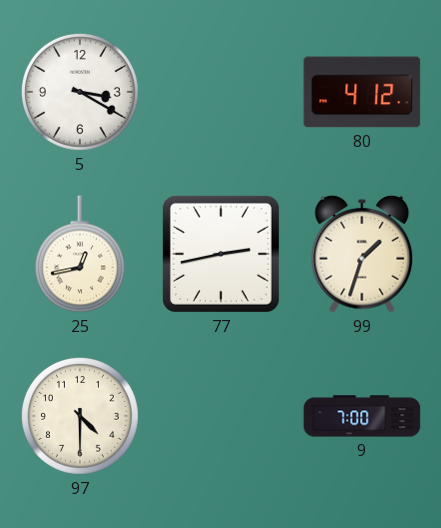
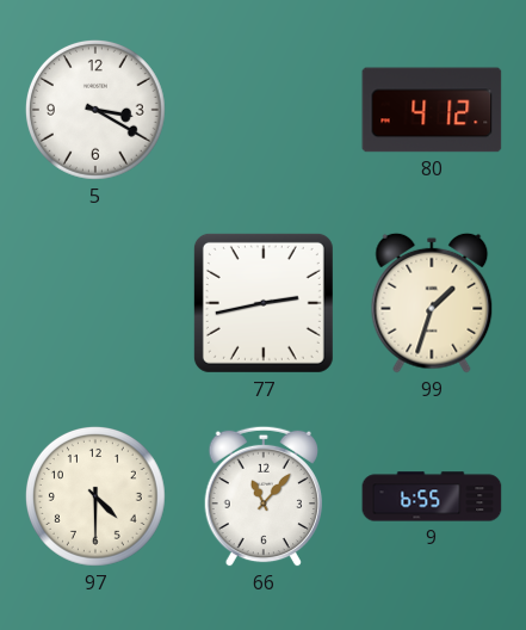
25: 12:43 -> none
66: none -> 11:07
9: 7:00 -> 6:55
